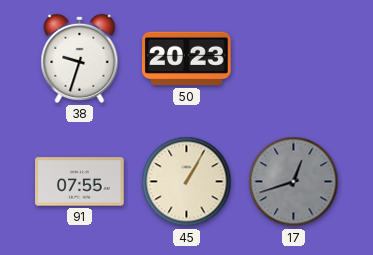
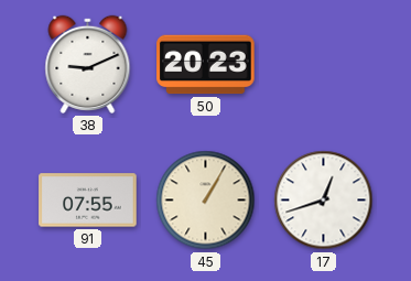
38: 9:33 -> 9:11
17 dial: grey -> white
